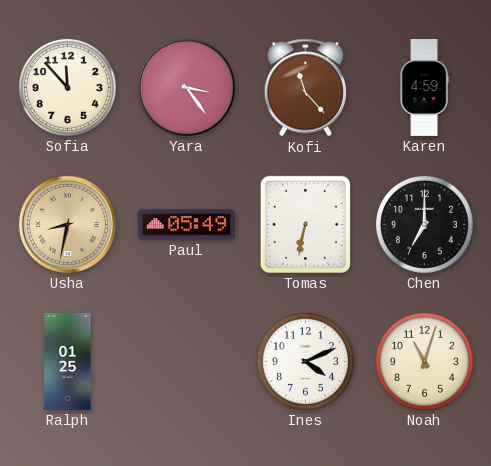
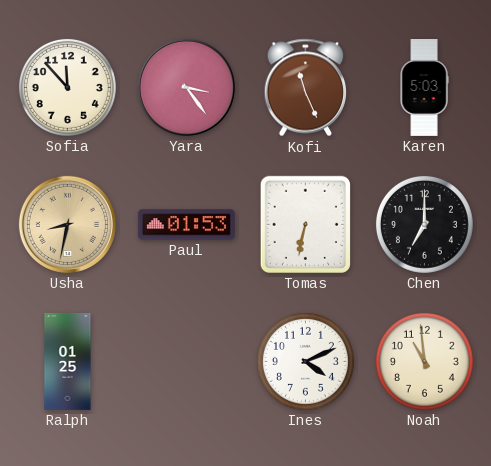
Kofi: 11:23 -> 11:26
Karen: 4:59 -> 5:03
Paul: 05:49 -> 01:53
Noah: 11:03 -> 10:59
